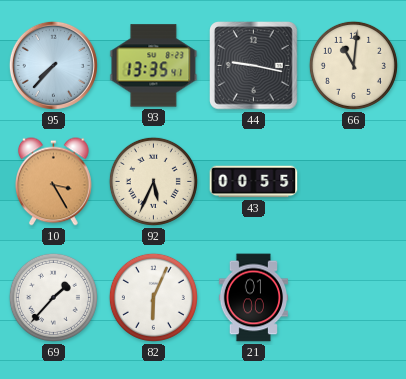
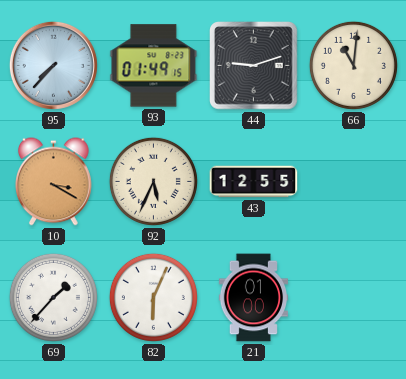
93: 13:35 -> 01:49
44: 9:17 -> 9:12
10: 3:25 -> 3:20
43: 00:55 -> 12:55
